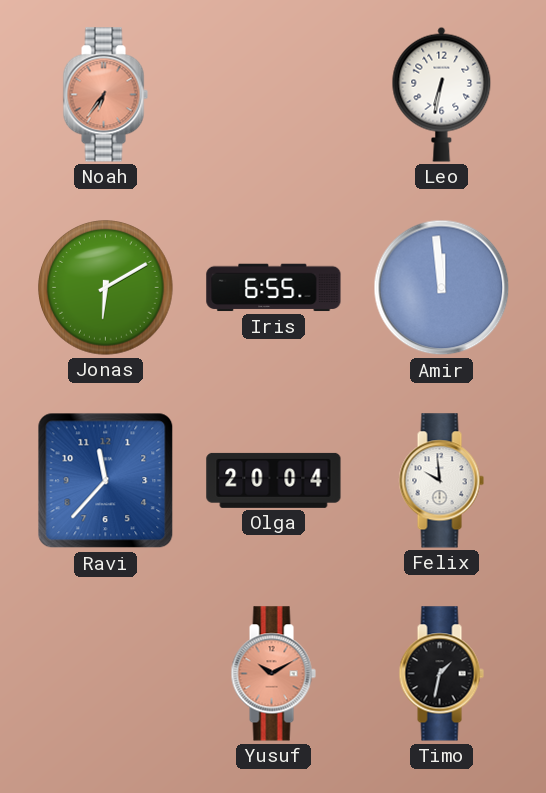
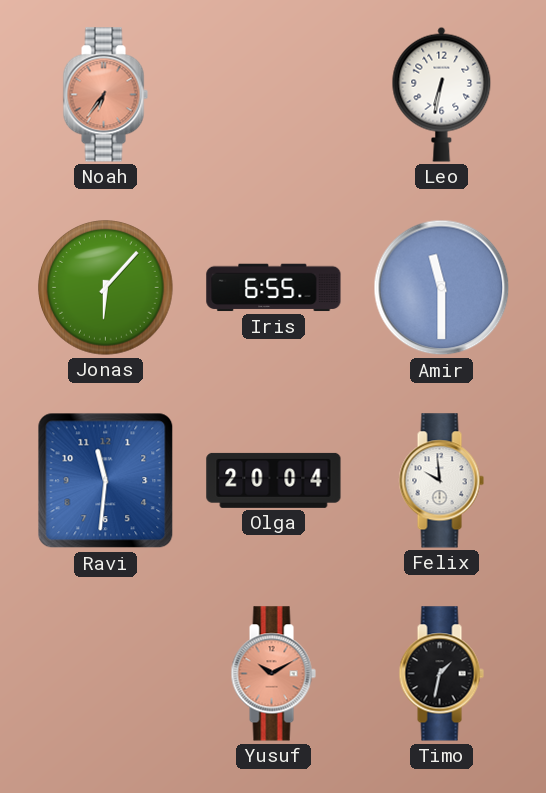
Jonas: 6:10 -> 6:07
Amir: 11:59 -> 11:30
Ravi: 11:37 -> 11:31
